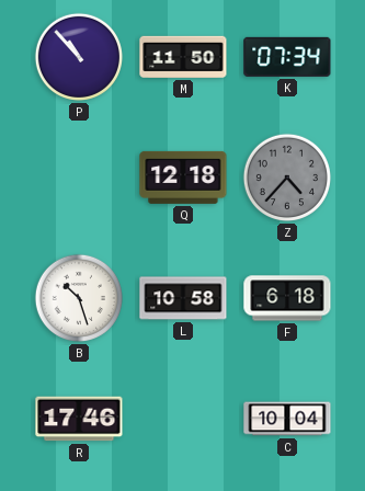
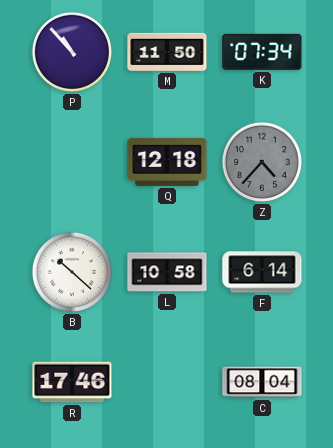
B: 10:27 -> 10:22
F: 6:18 -> 6:14
C: 10:04 -> 08:04
